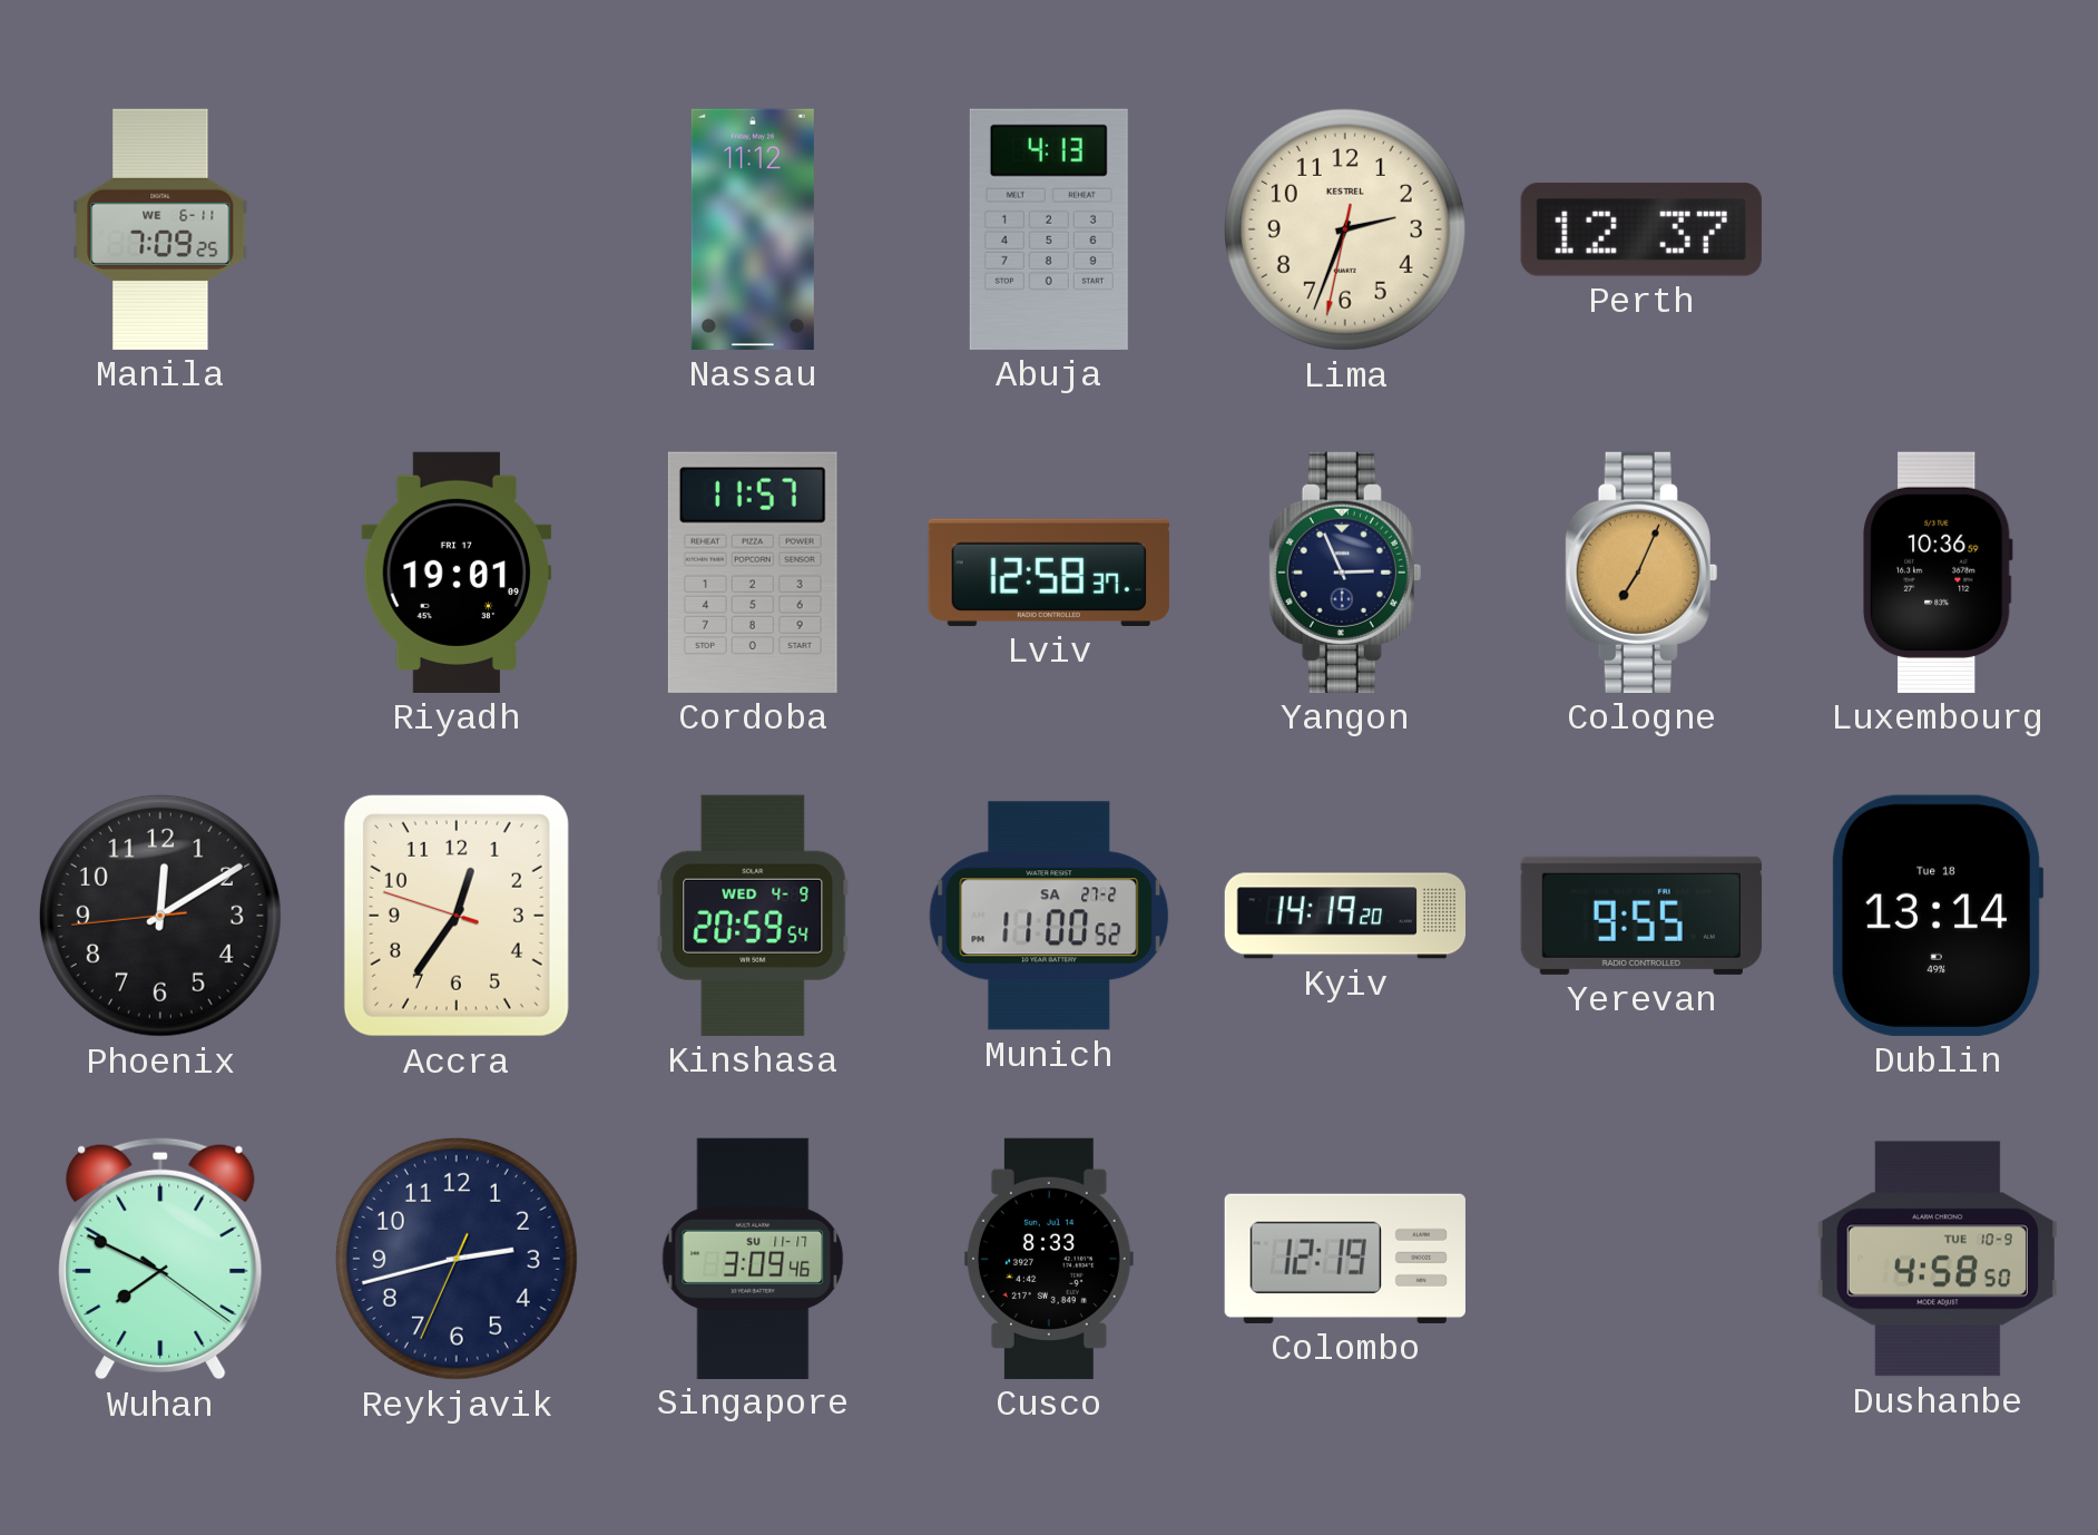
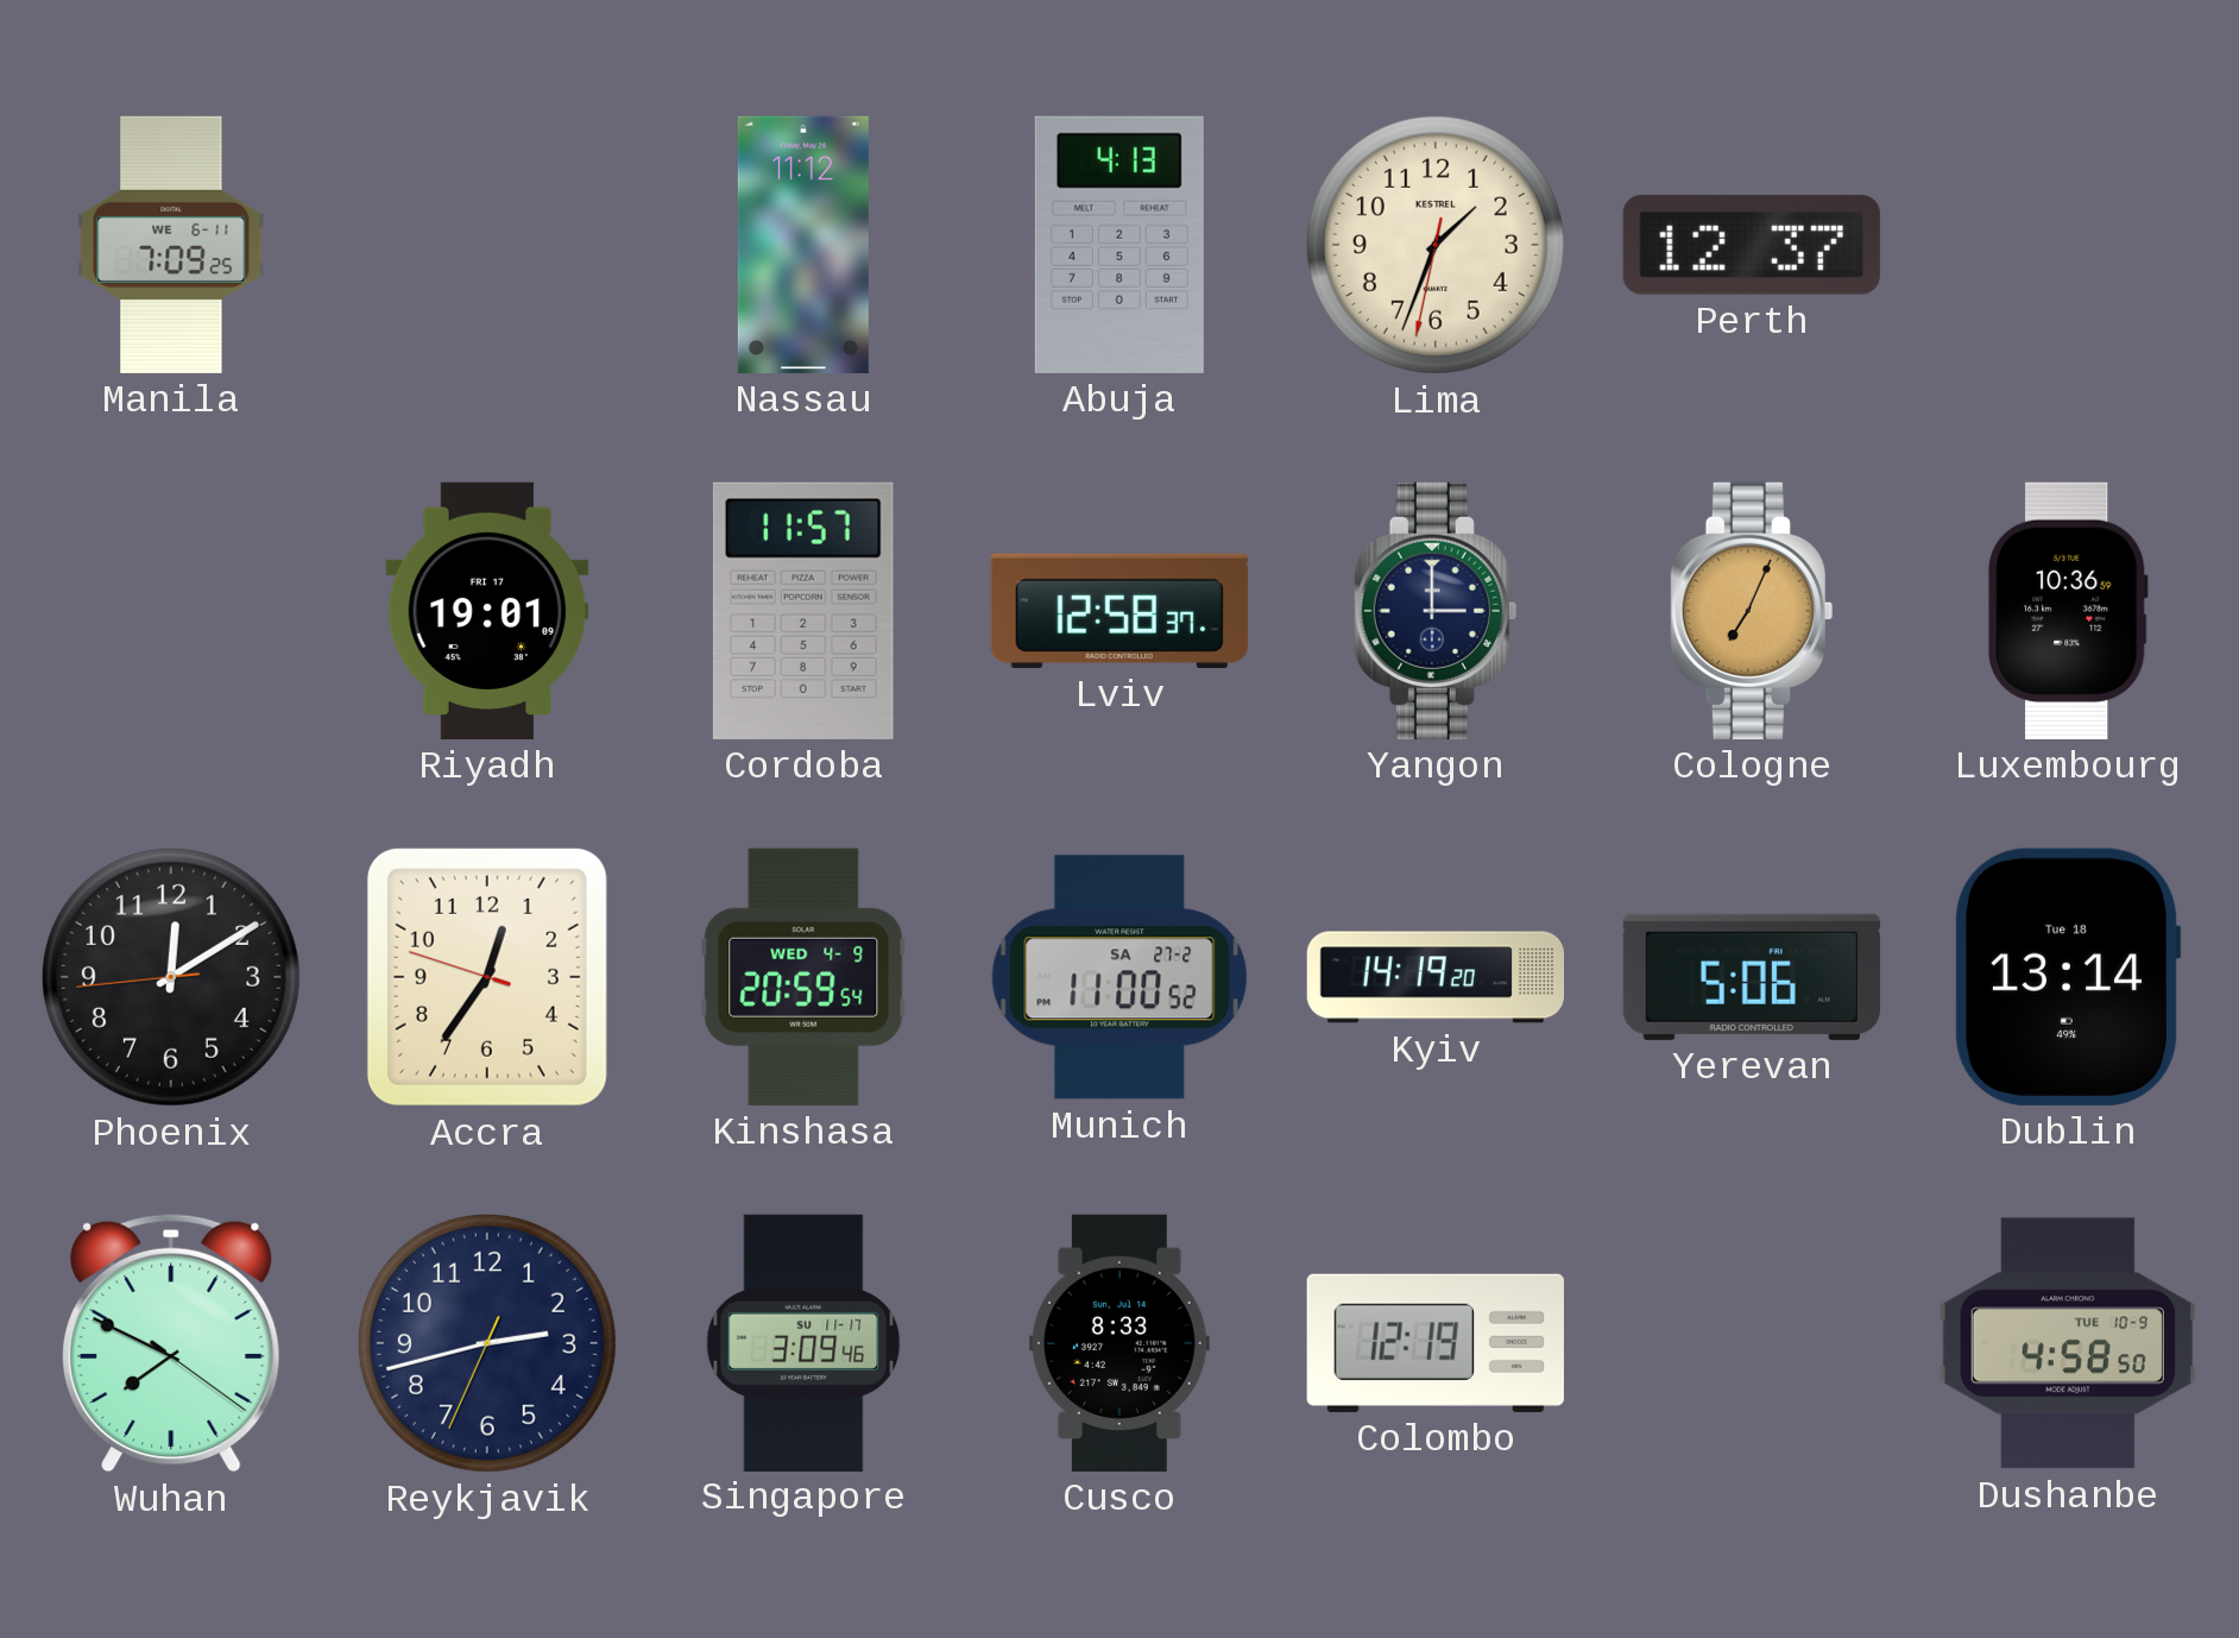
Lima: 2:33 -> 1:33
Yangon: 2:56 -> 3:00
Yerevan: 9:55 -> 5:06
